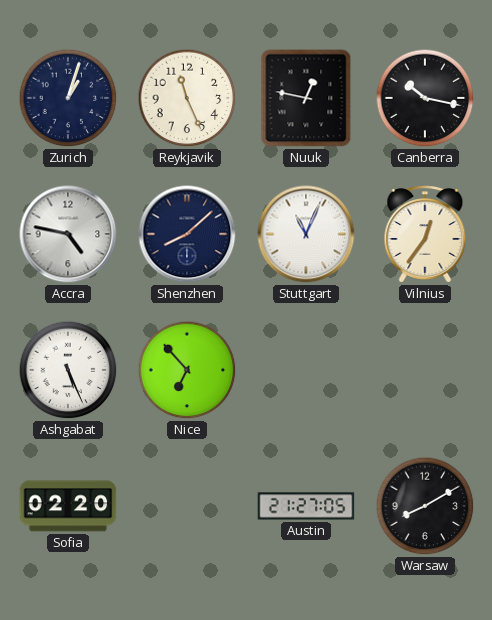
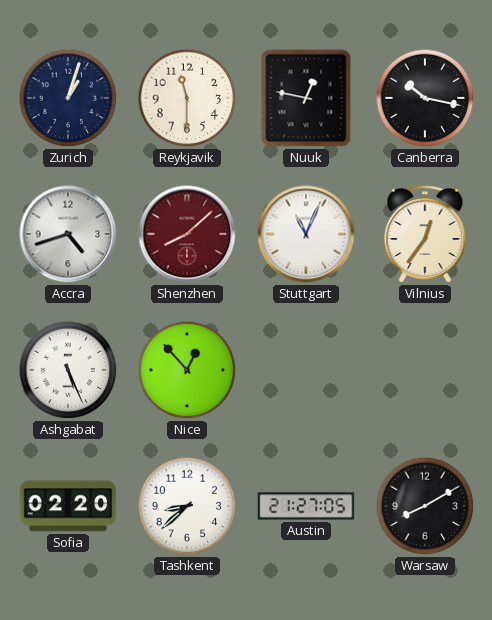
Reykjavik: 11:26 -> 11:30
Accra: 4:47 -> 4:42
Shenzhen dial: navy -> burgundy
Nice: 6:53 -> 12:53
Tashkent: none -> 8:38
